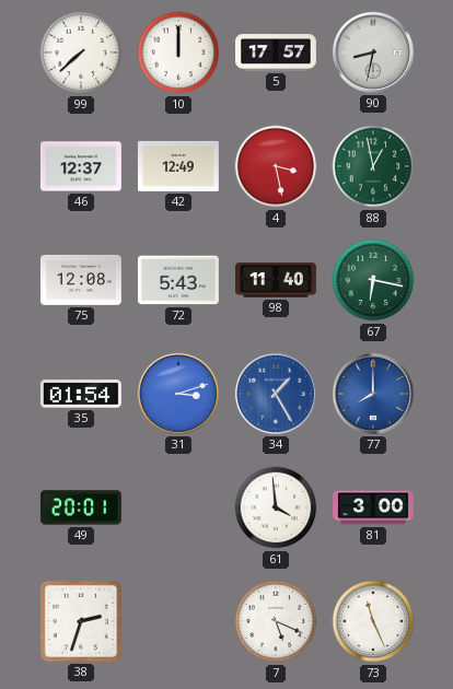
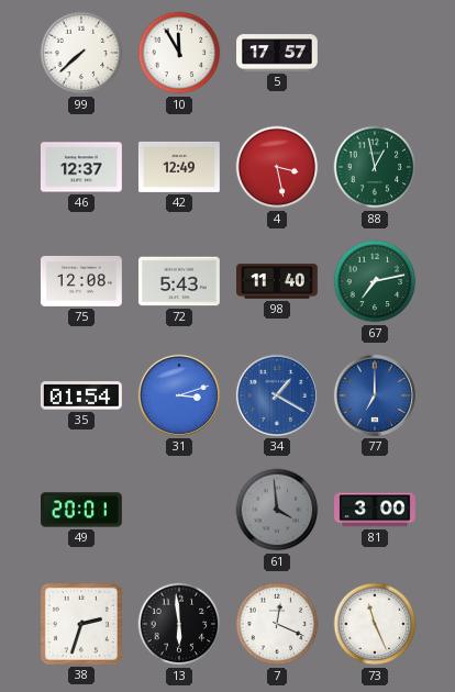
10: 12:00 -> 11:55
90: 8:32 -> none
67: 6:17 -> 7:13
34: 1:25 -> 1:20
77: 8:00 -> 7:00
61 dial: white -> grey
13: none -> 5:59
7: 5:19 -> 12:19
